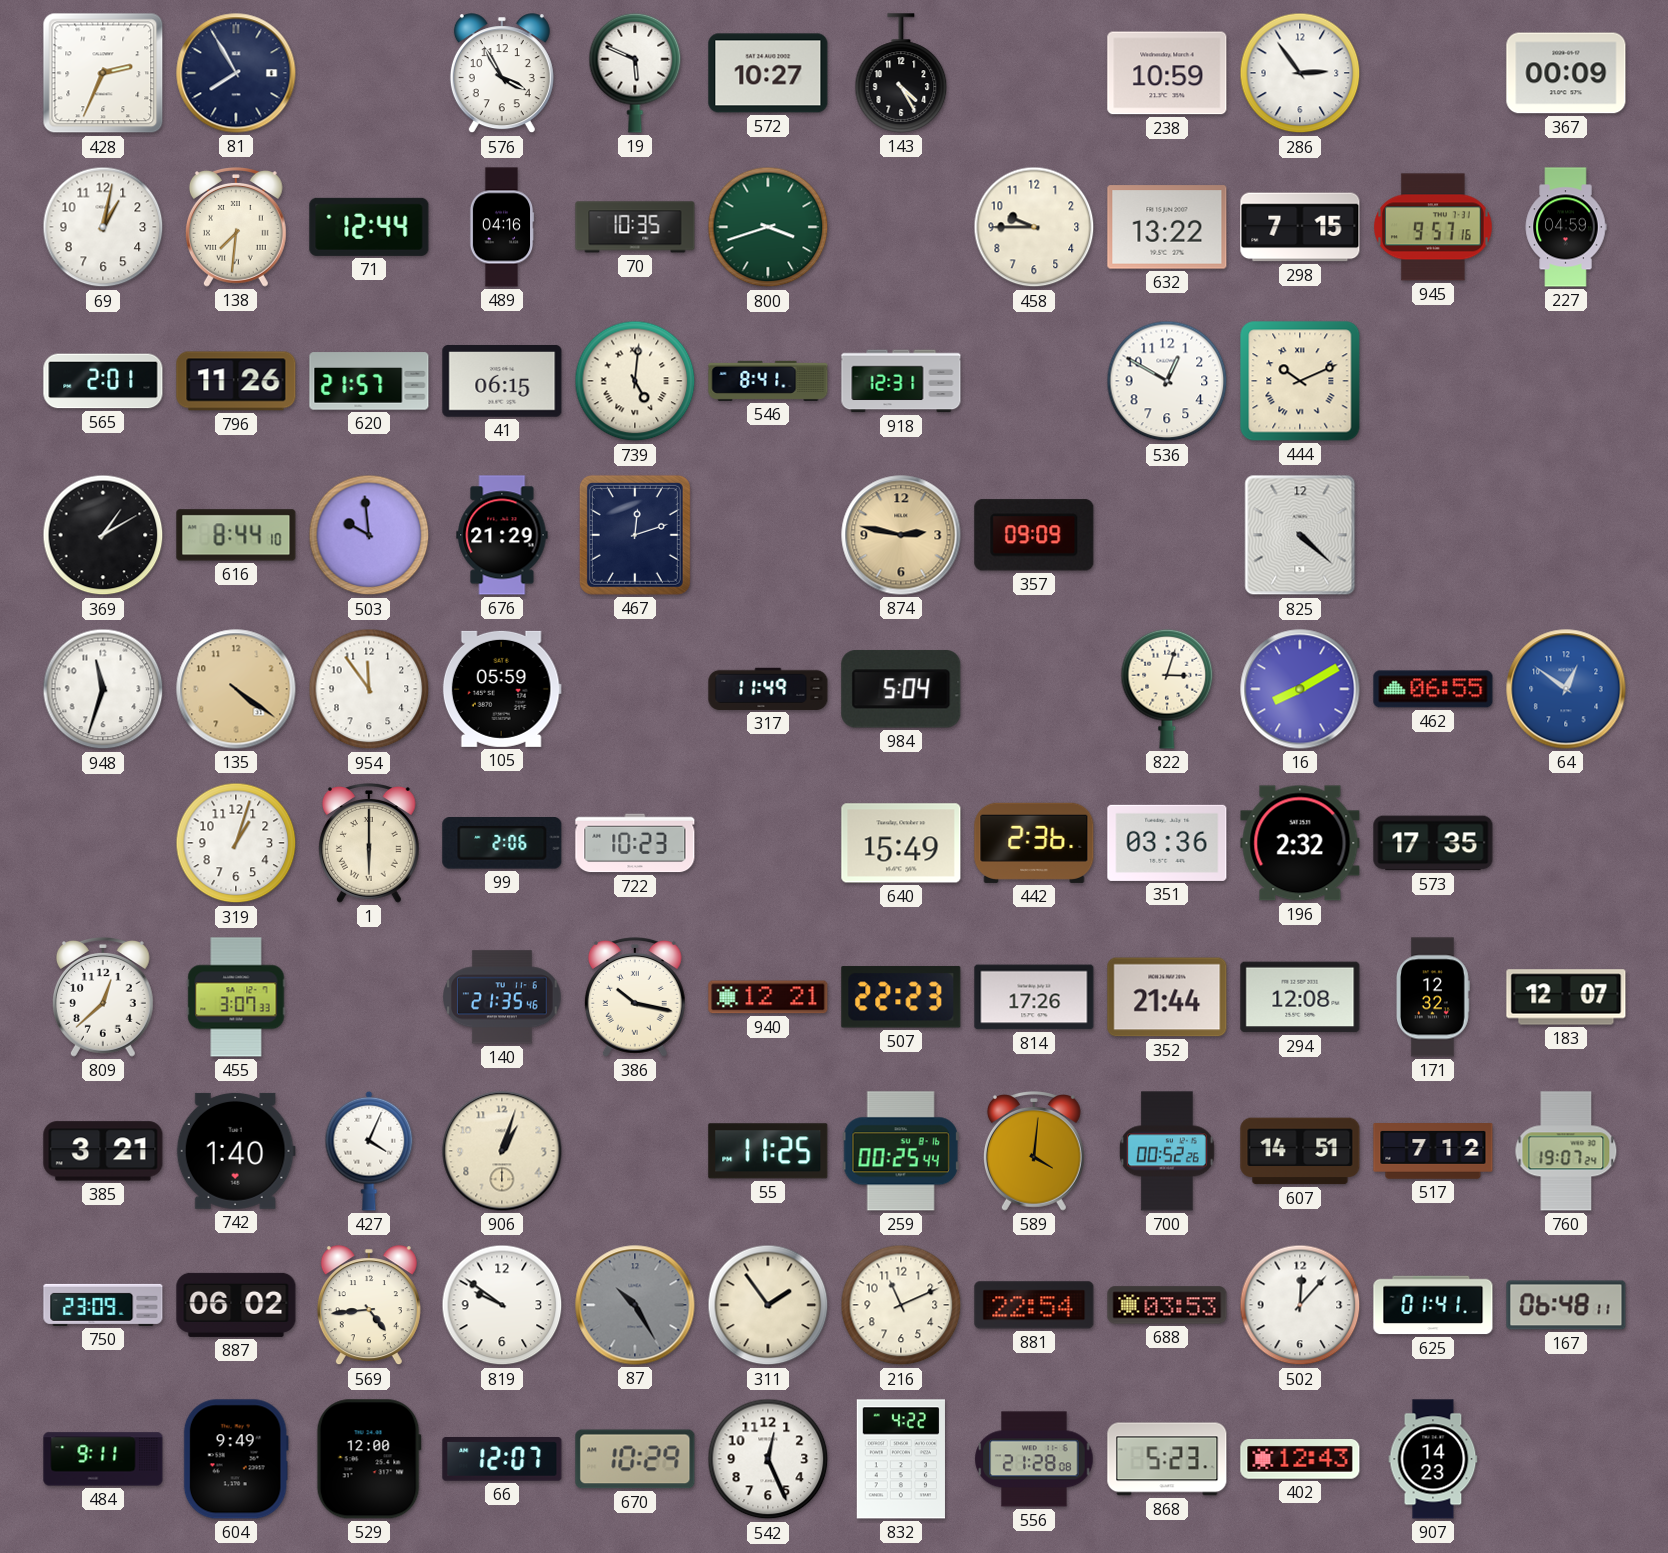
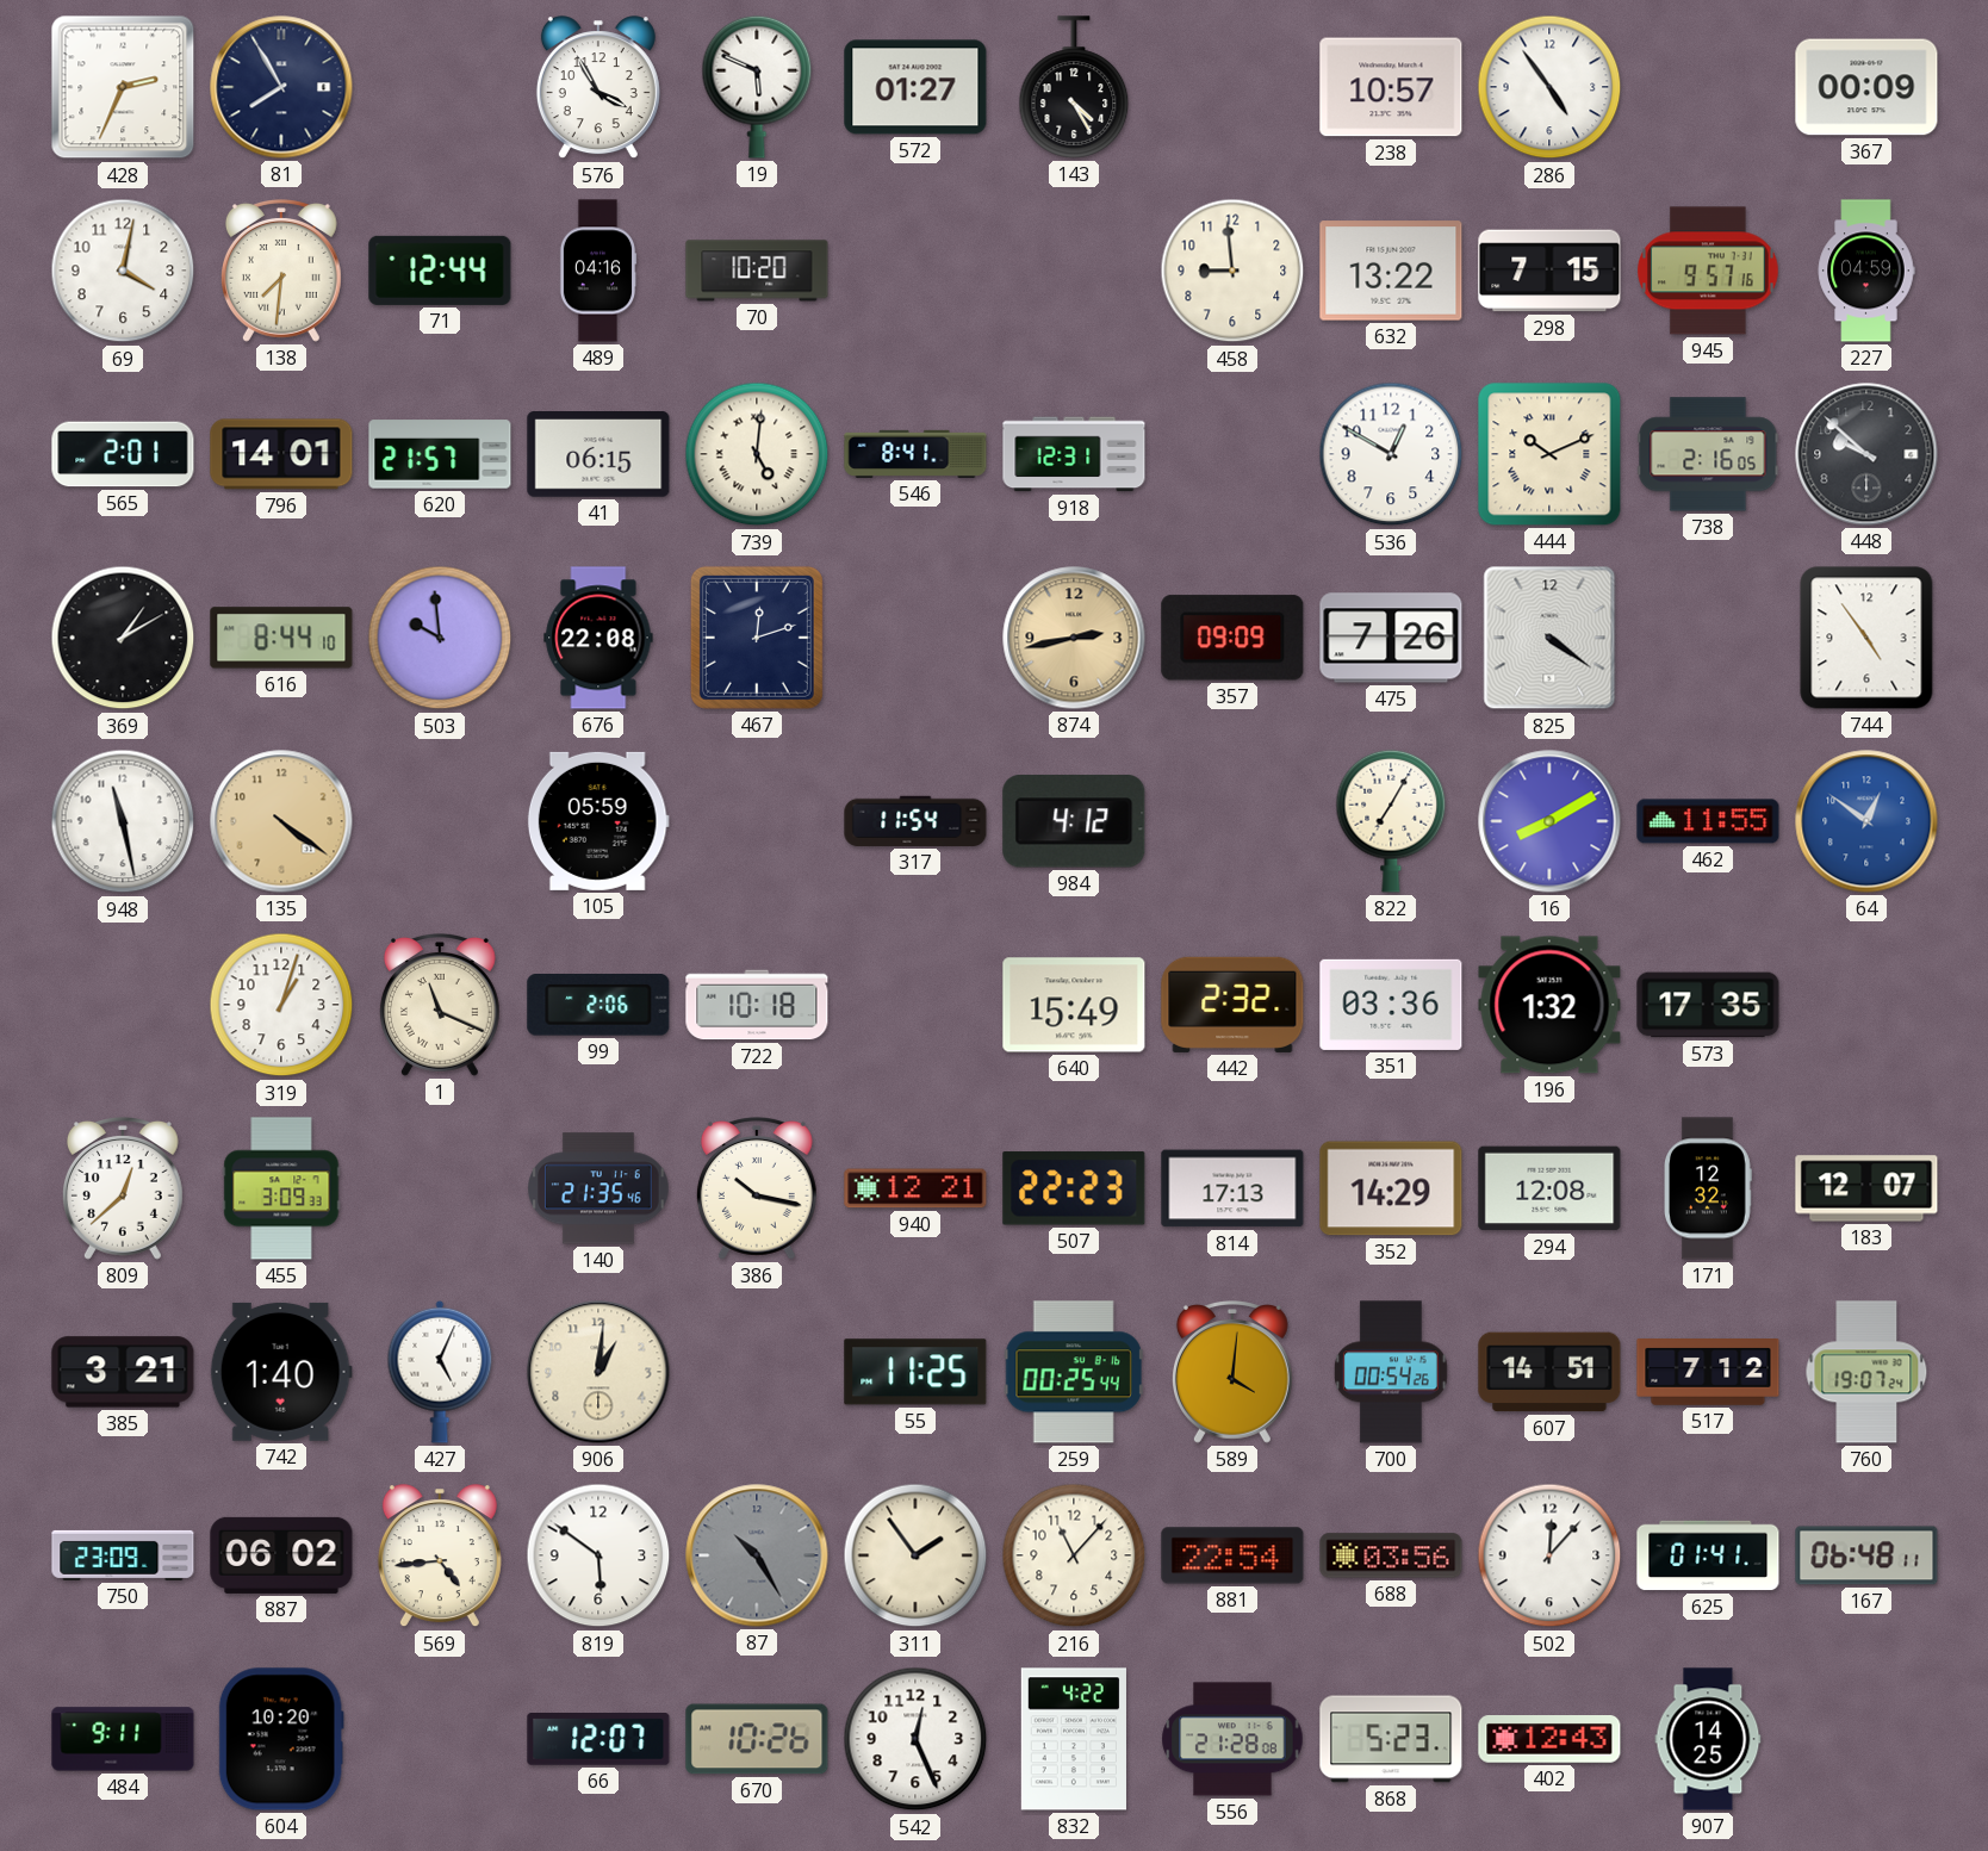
572: 10:27 -> 01:27
238: 10:59 -> 10:57
286: 2:54 -> 4:54
69: 1:02 -> 4:02
70: 10:35 -> 10:20
800: 3:42 -> none
458: 9:45 -> 8:59
796: 11:26 -> 14:01
738: none -> 2:16
448: none -> 9:52
676: 21:29 -> 22:08
874: 2:47 -> 2:43
475: none -> 7:26
825: 4:22 -> 4:21
744: none -> 4:54
948: 11:33 -> 11:28
954: 11:54 -> none
317: 11:49 -> 11:54
984: 5:04 -> 4:12
822: 3:03 -> 7:05
462: 06:55 -> 11:55
1: 6:00 -> 11:19
722: 10:23 -> 10:18
442: 2:36 -> 2:32
196: 2:32 -> 1:32
455: 3:07 -> 3:09
814: 17:26 -> 17:13
352: 21:44 -> 14:29
427: 4:04 -> 5:04
906: 1:03 -> 1:01
700: 00:52 -> 00:54
819: 9:51 -> 5:51
216: 11:11 -> 11:07
688: 03:53 -> 03:56
604: 9:49 -> 10:20
529: 12:00 -> none
670: 10:29 -> 10:26
907: 14:23 -> 14:25
